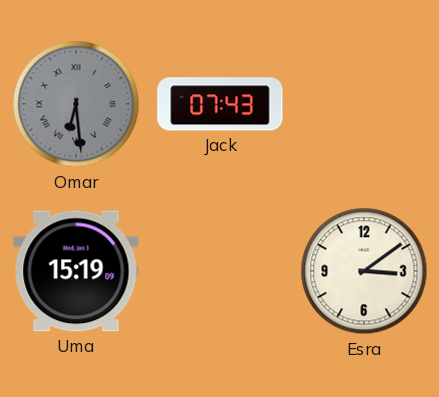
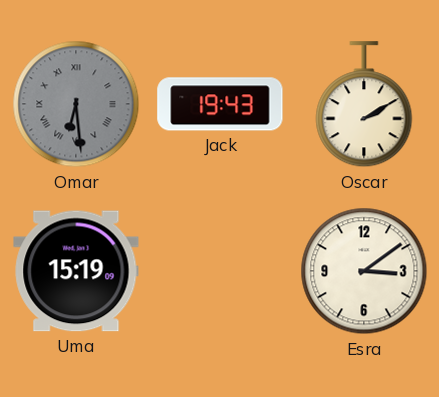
Jack: 07:43 -> 19:43
Oscar: none -> 2:10
